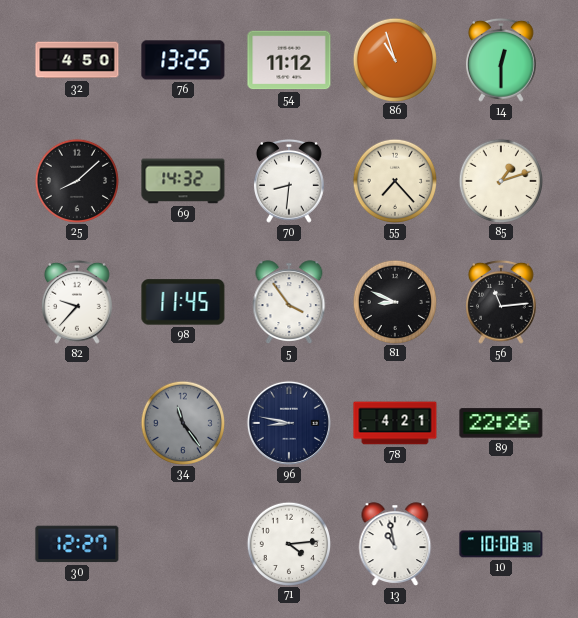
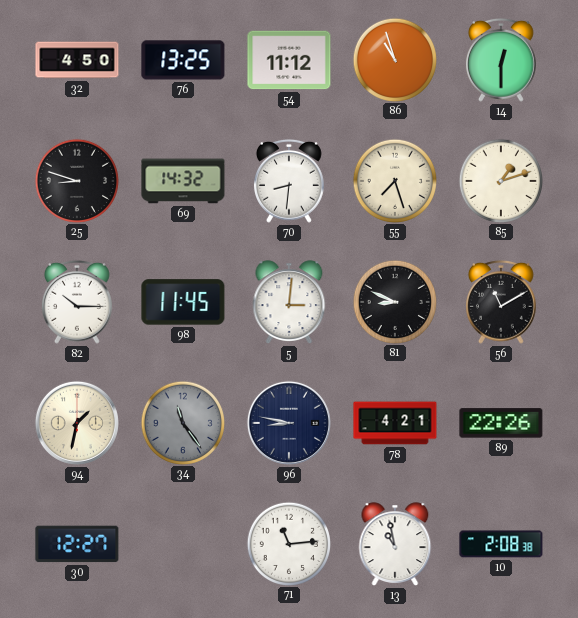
25: 8:08 -> 8:48
55: 7:23 -> 7:27
82: 9:37 -> 10:15
5: 3:54 -> 3:01
56: 11:14 -> 11:10
94: none -> 1:32
71: 4:14 -> 11:14
10: 10:08 -> 2:08
